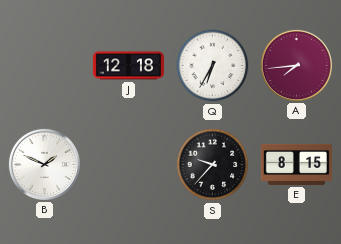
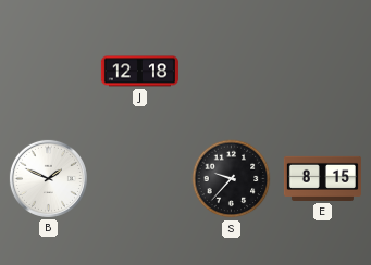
Q: 6:35 -> none
A: 7:44 -> none
